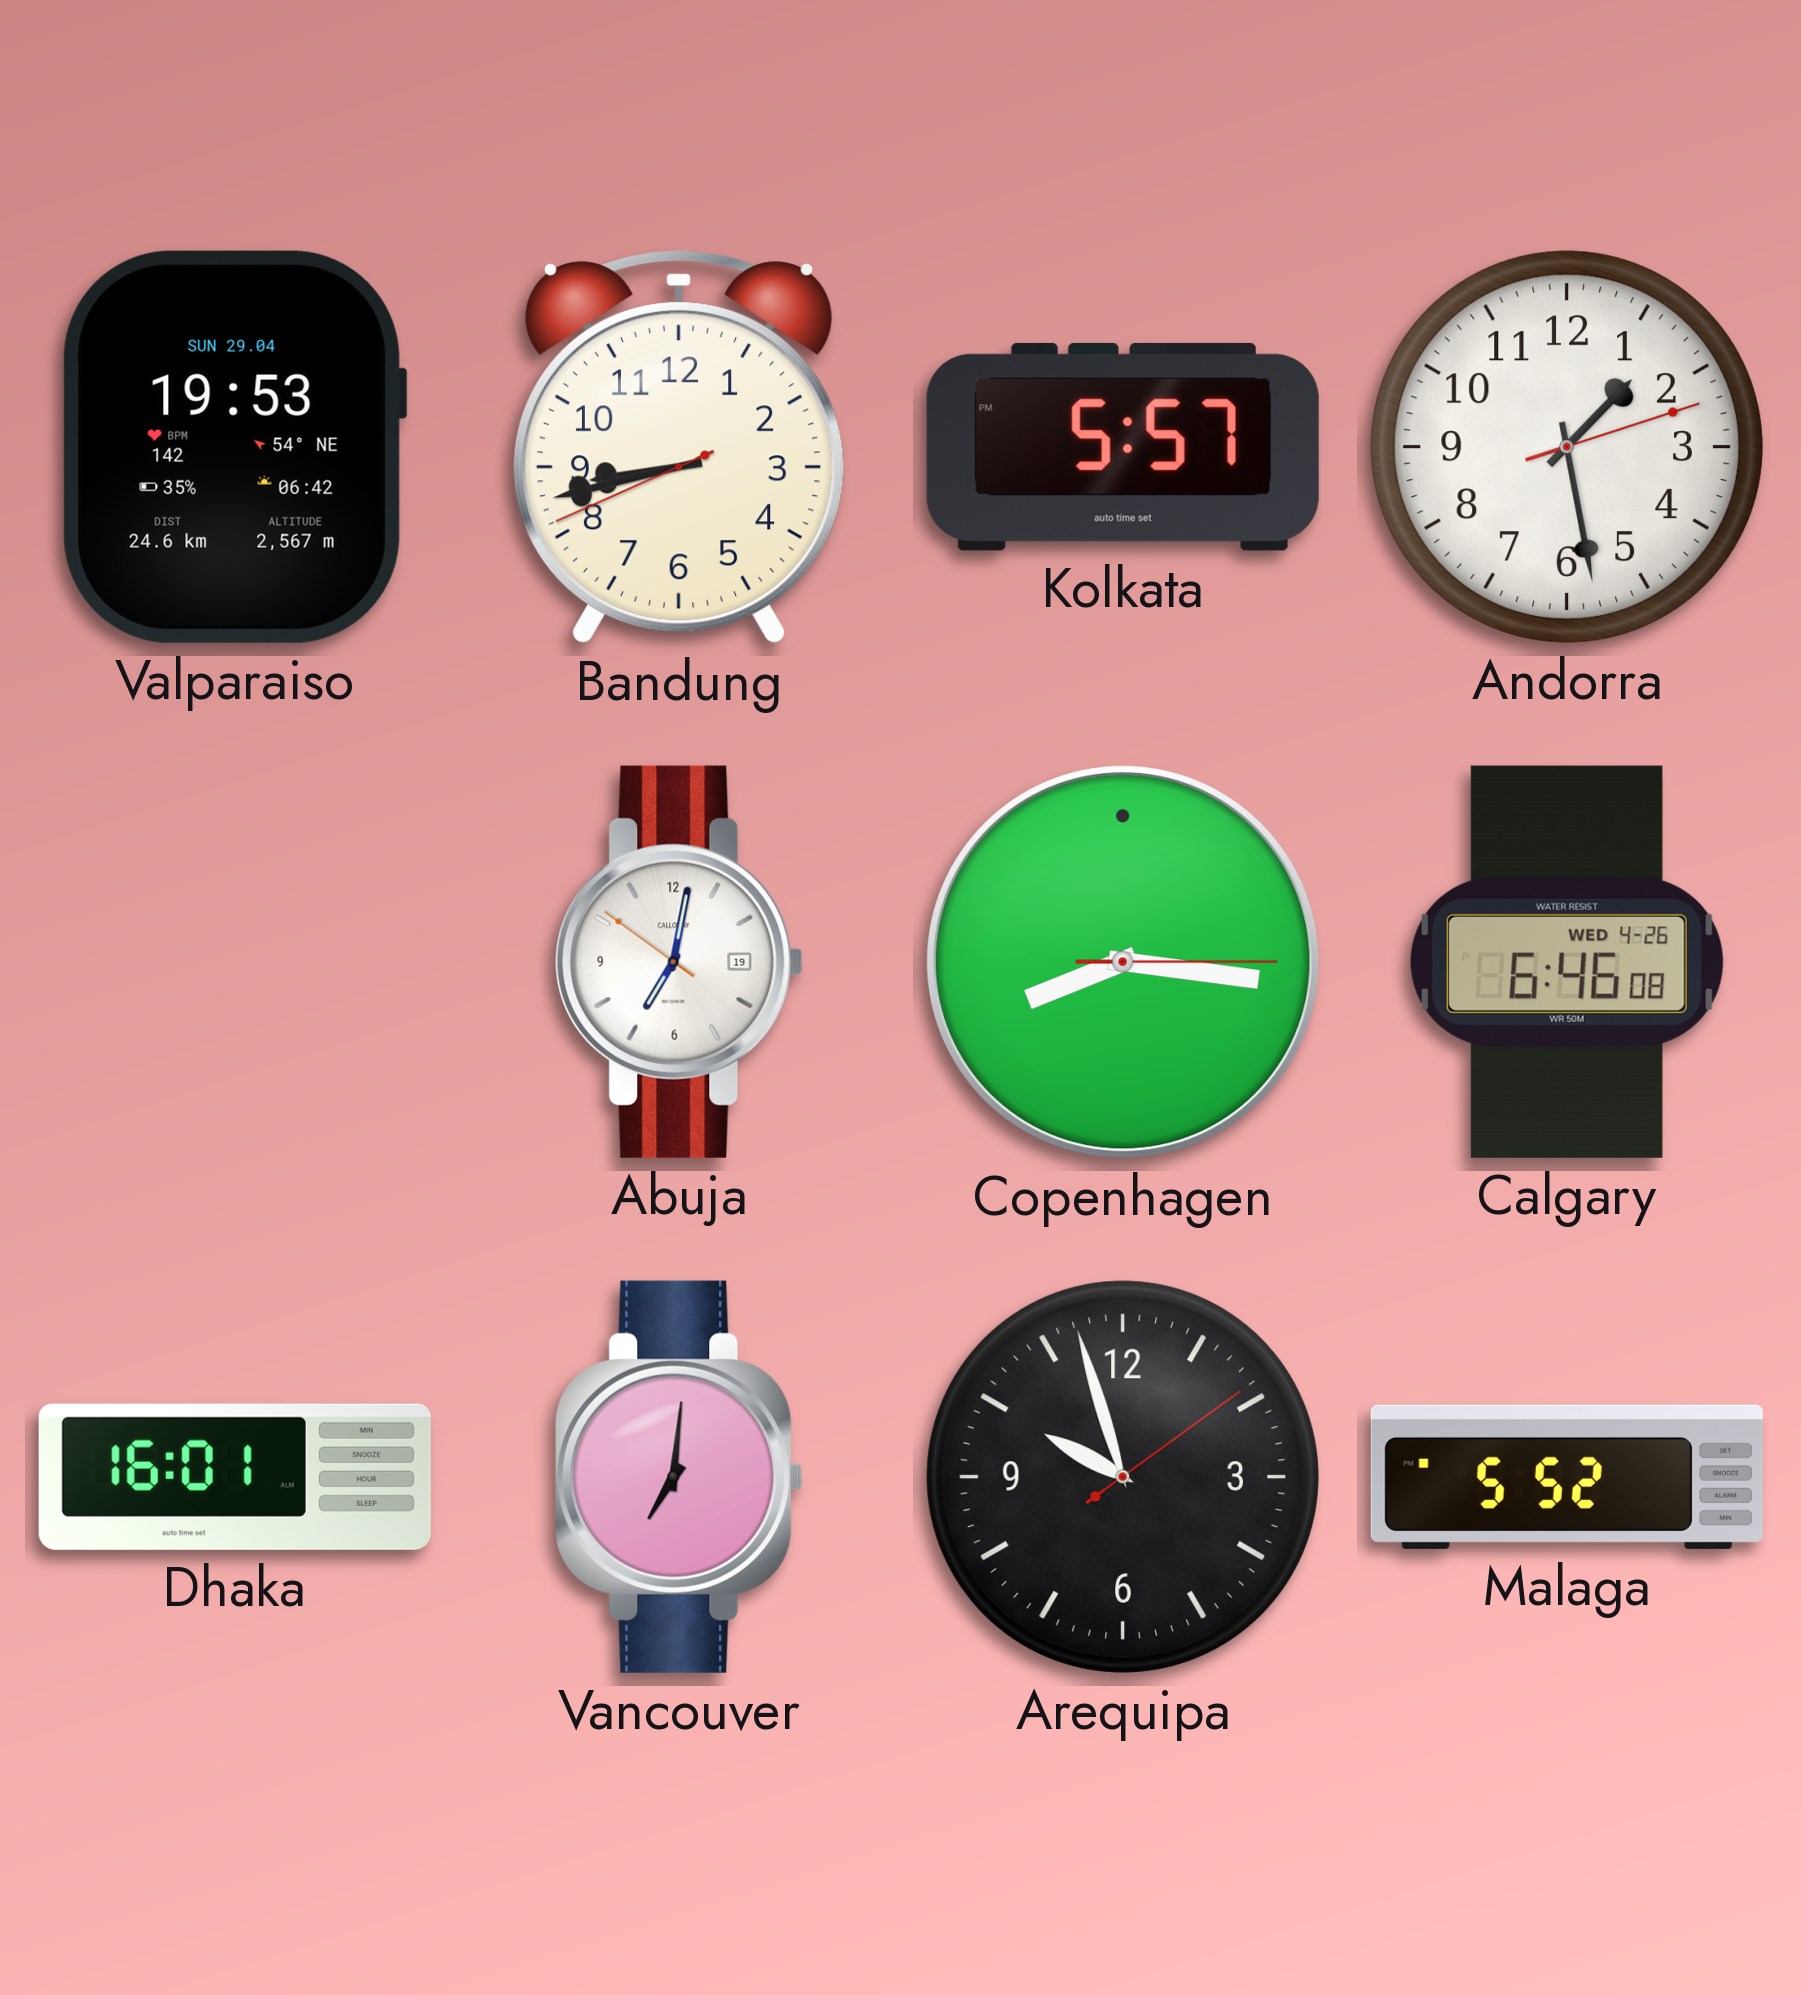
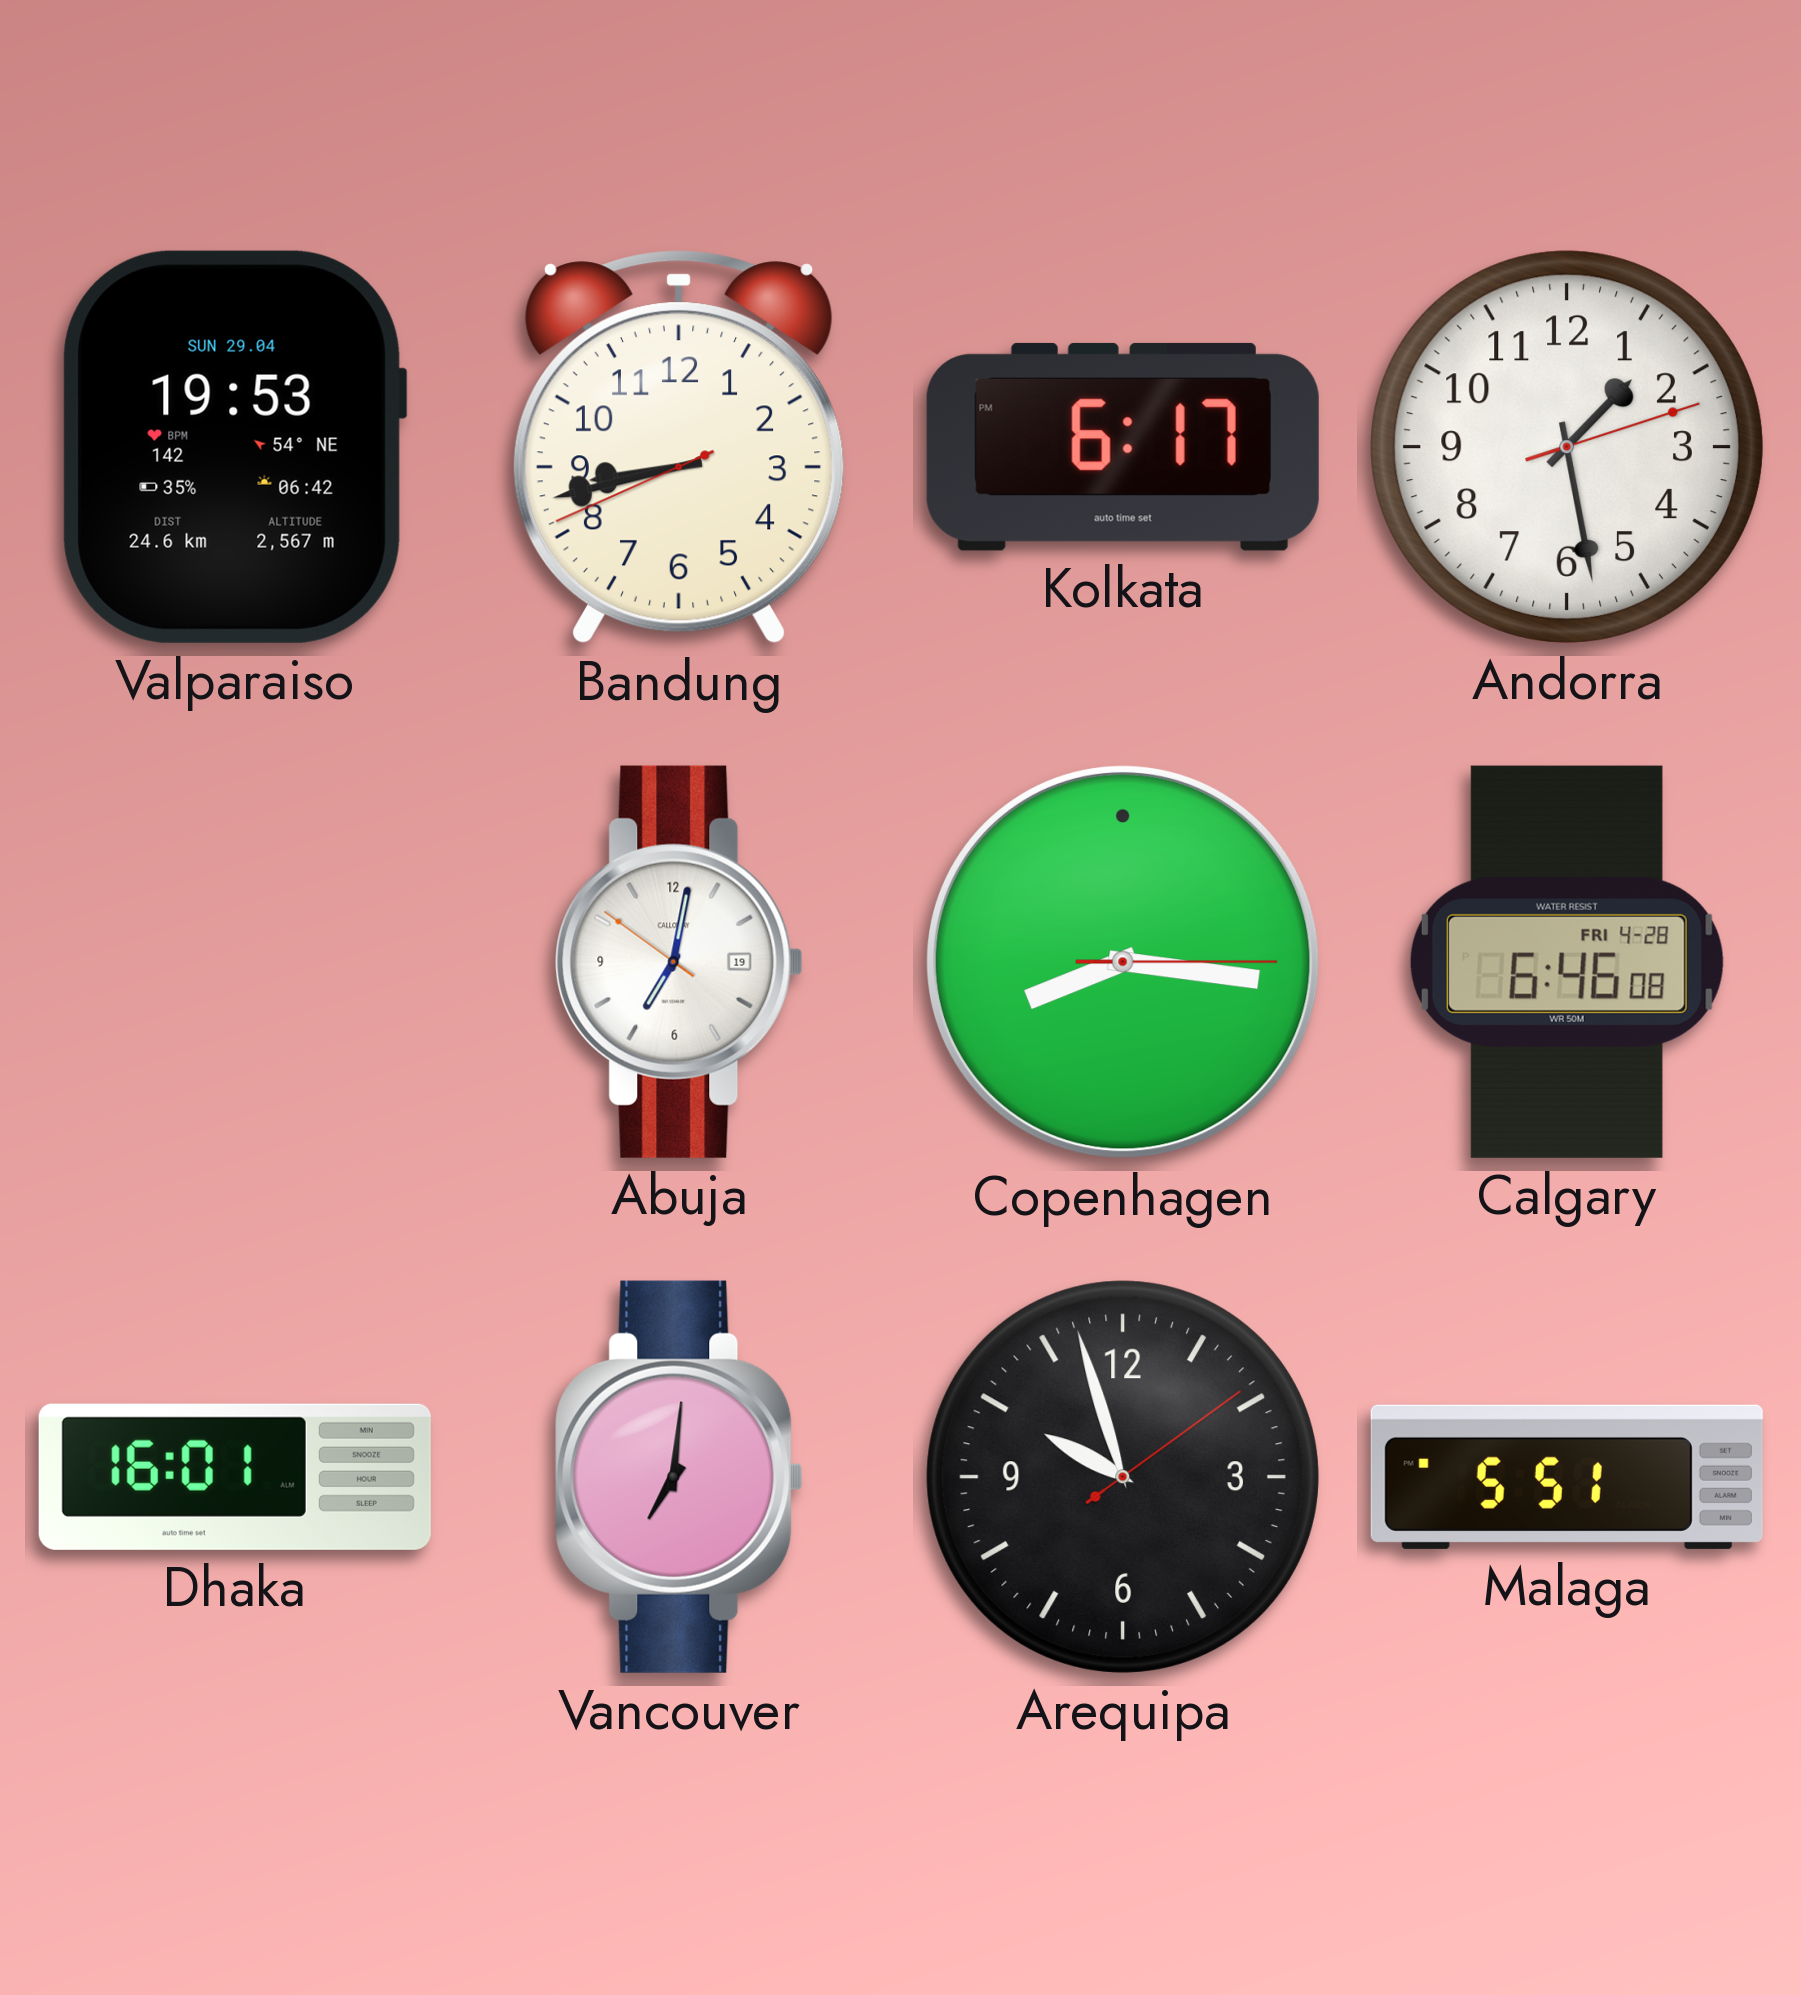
Kolkata: 5:57 -> 6:17
Calgary date: WED 4-26 -> FRI 4-28
Malaga: 5:52 -> 5:51
